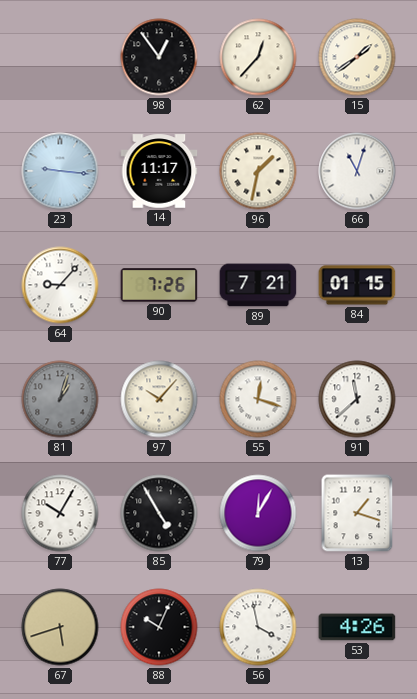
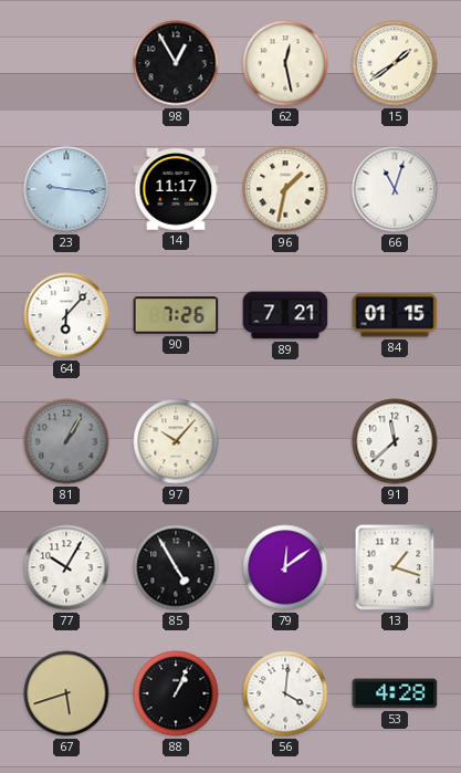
98: 12:54 -> 12:55
62: 12:37 -> 12:28
64: 9:07 -> 6:07
81: 1:03 -> 1:05
55: 12:18 -> none
79: 12:05 -> 12:09
88: 10:04 -> 1:04
56: 3:58 -> 4:01
53: 4:26 -> 4:28
